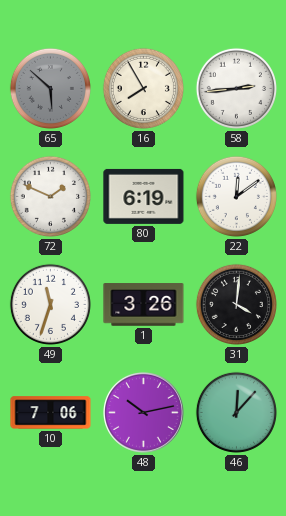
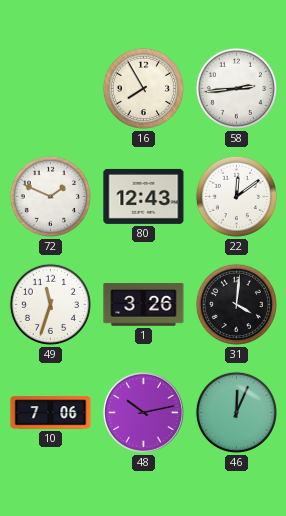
65: 5:52 -> none
80: 6:19 -> 12:43
46: 12:07 -> 12:04
